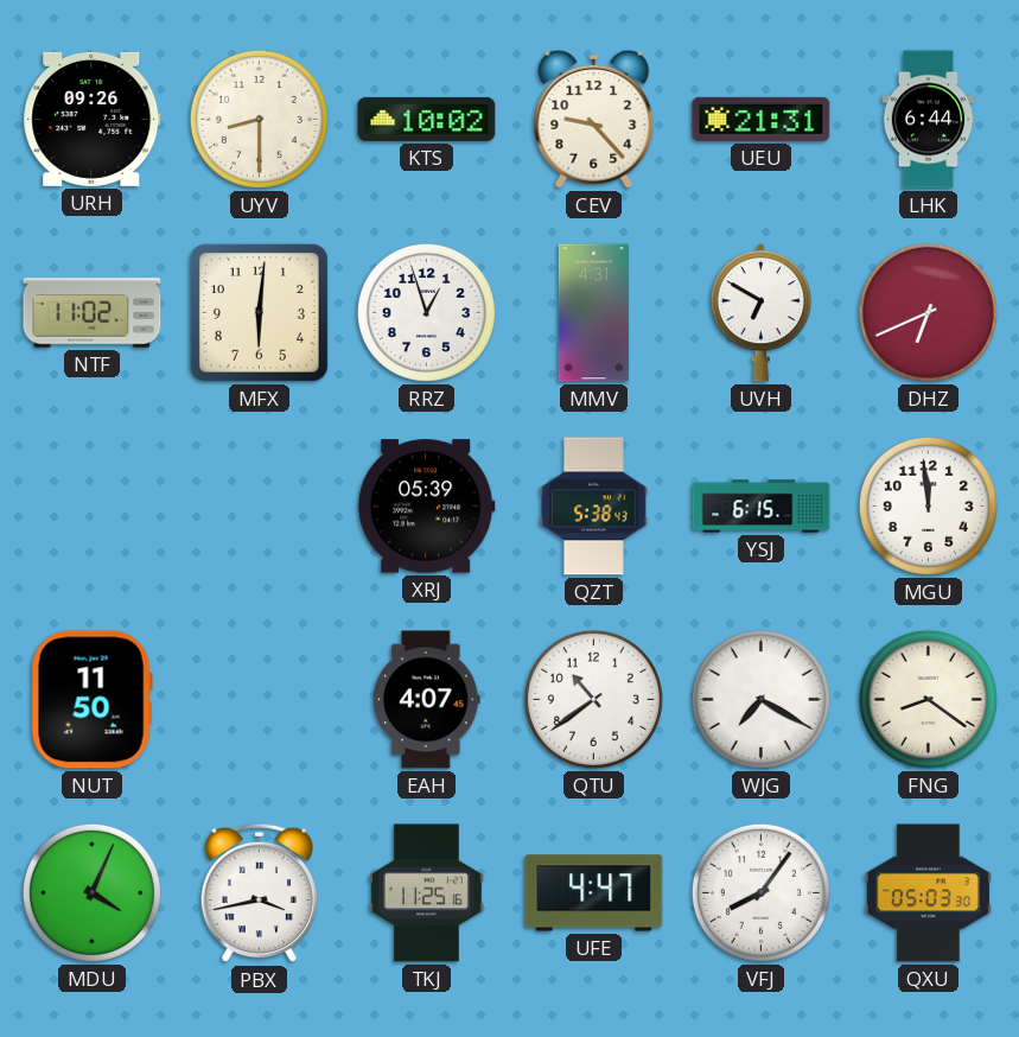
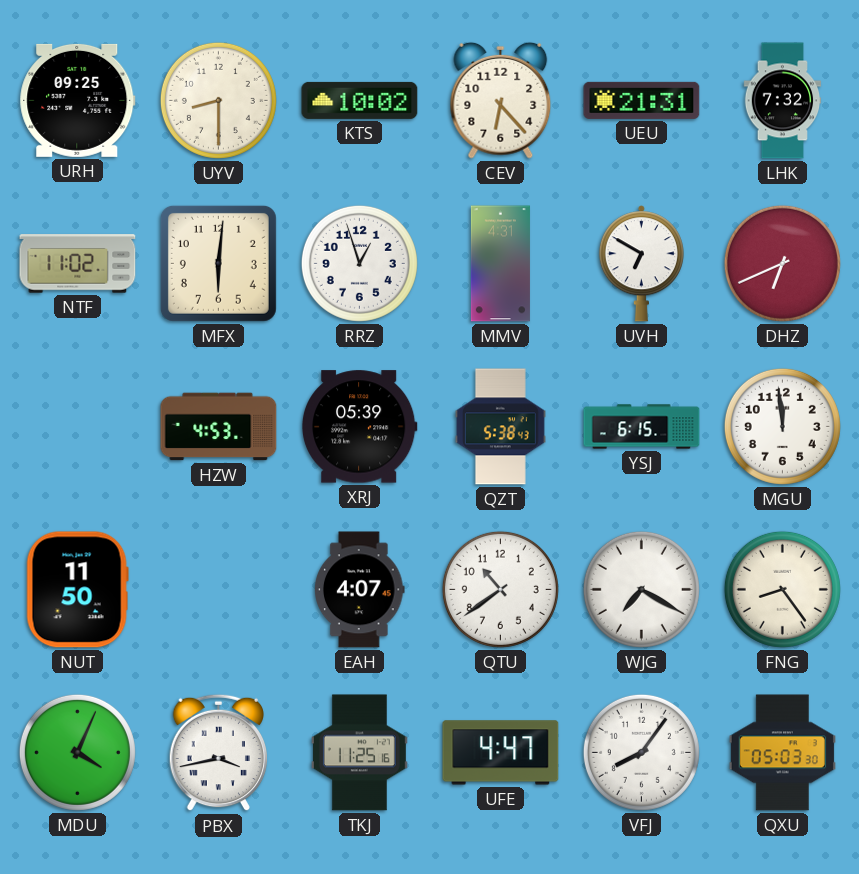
URH: 09:26 -> 09:25
CEV: 9:23 -> 6:23
LHK: 6:44 -> 7:32
HZW: none -> 4:53
FNG: 8:21 -> 8:24
